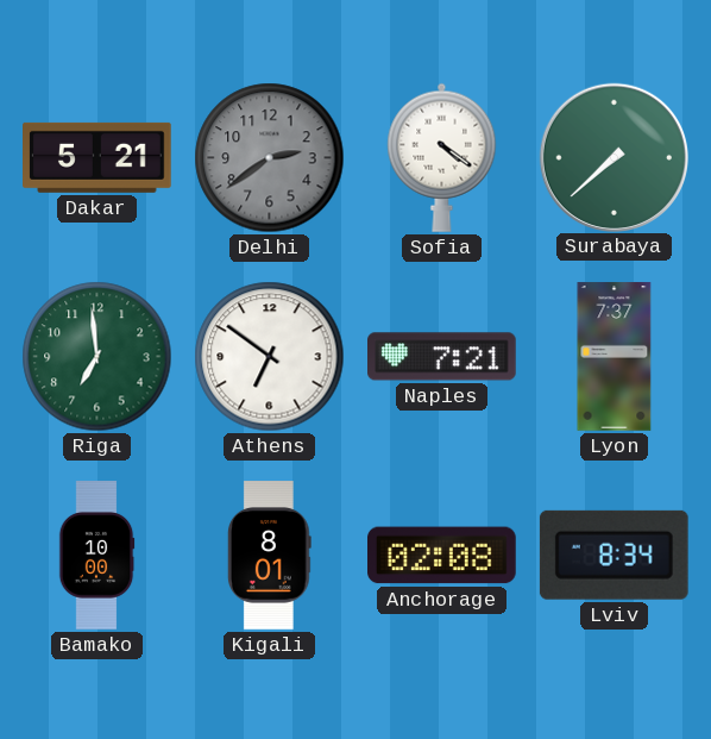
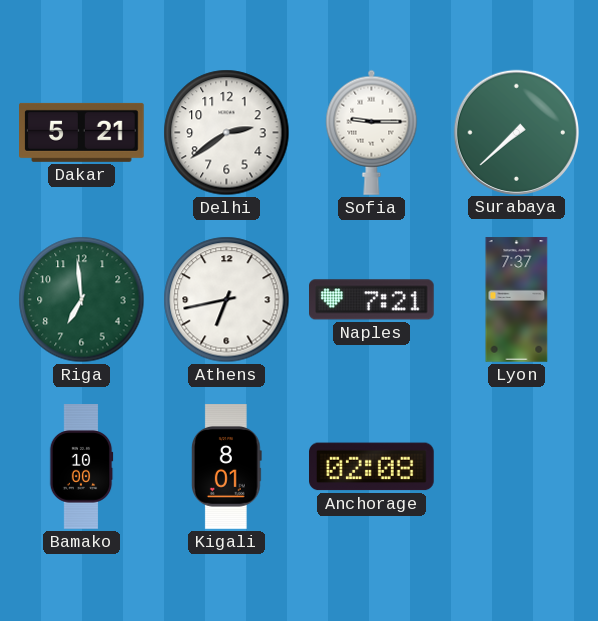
Delhi dial: grey -> white
Sofia: 4:21 -> 9:15
Athens: 6:51 -> 6:43
Lviv: 8:34 -> none
